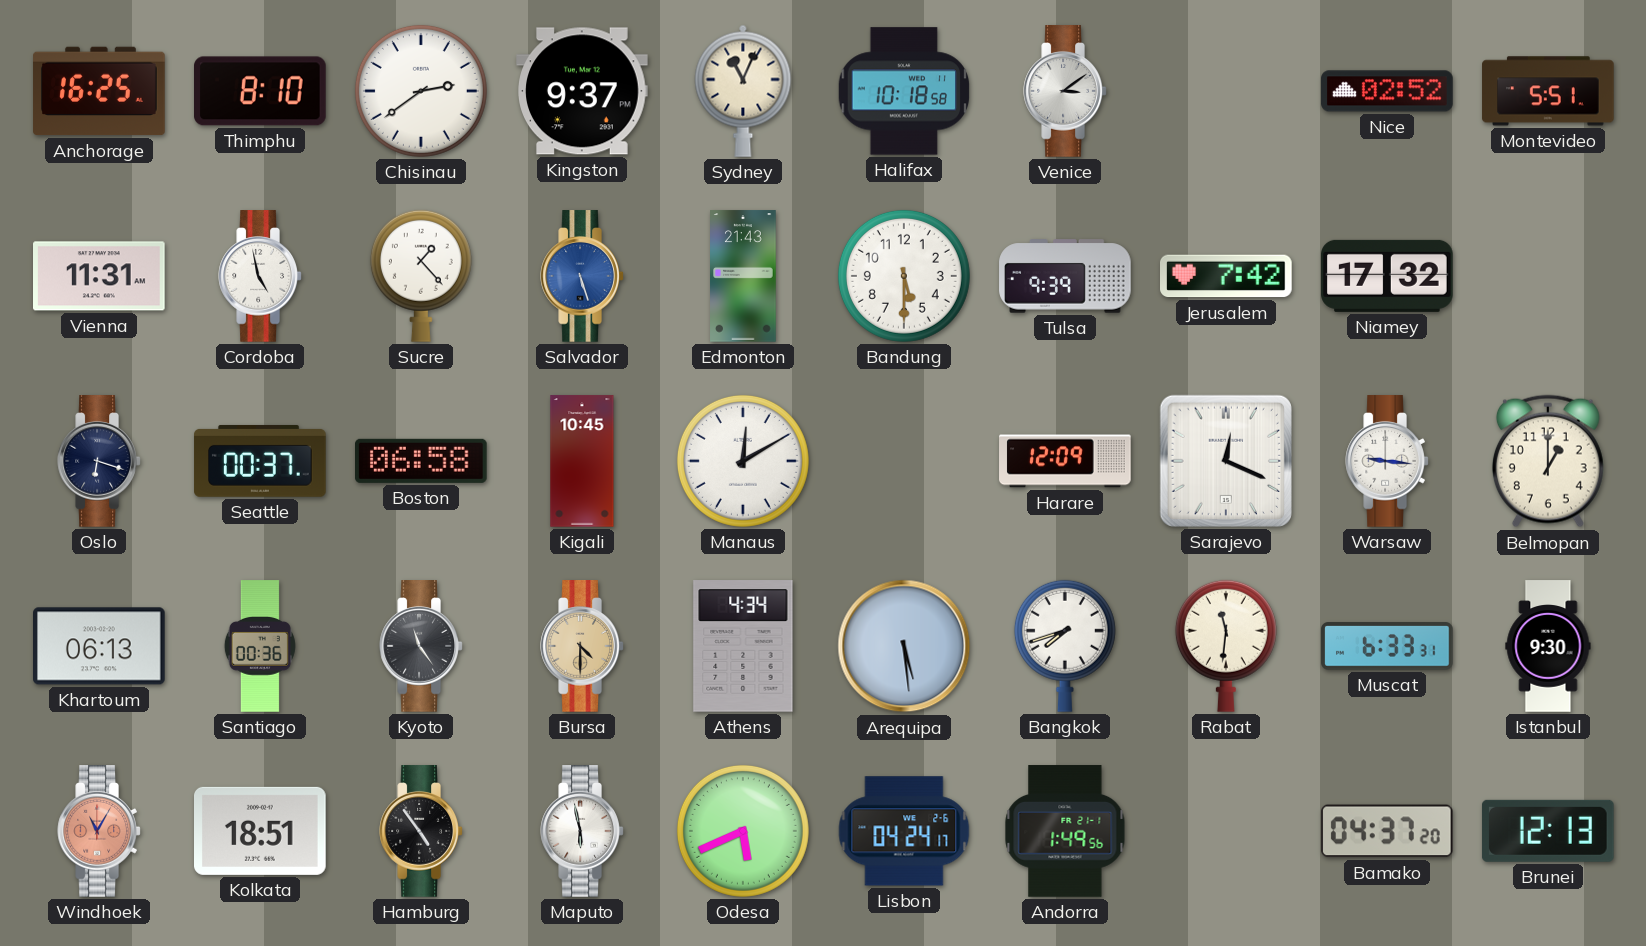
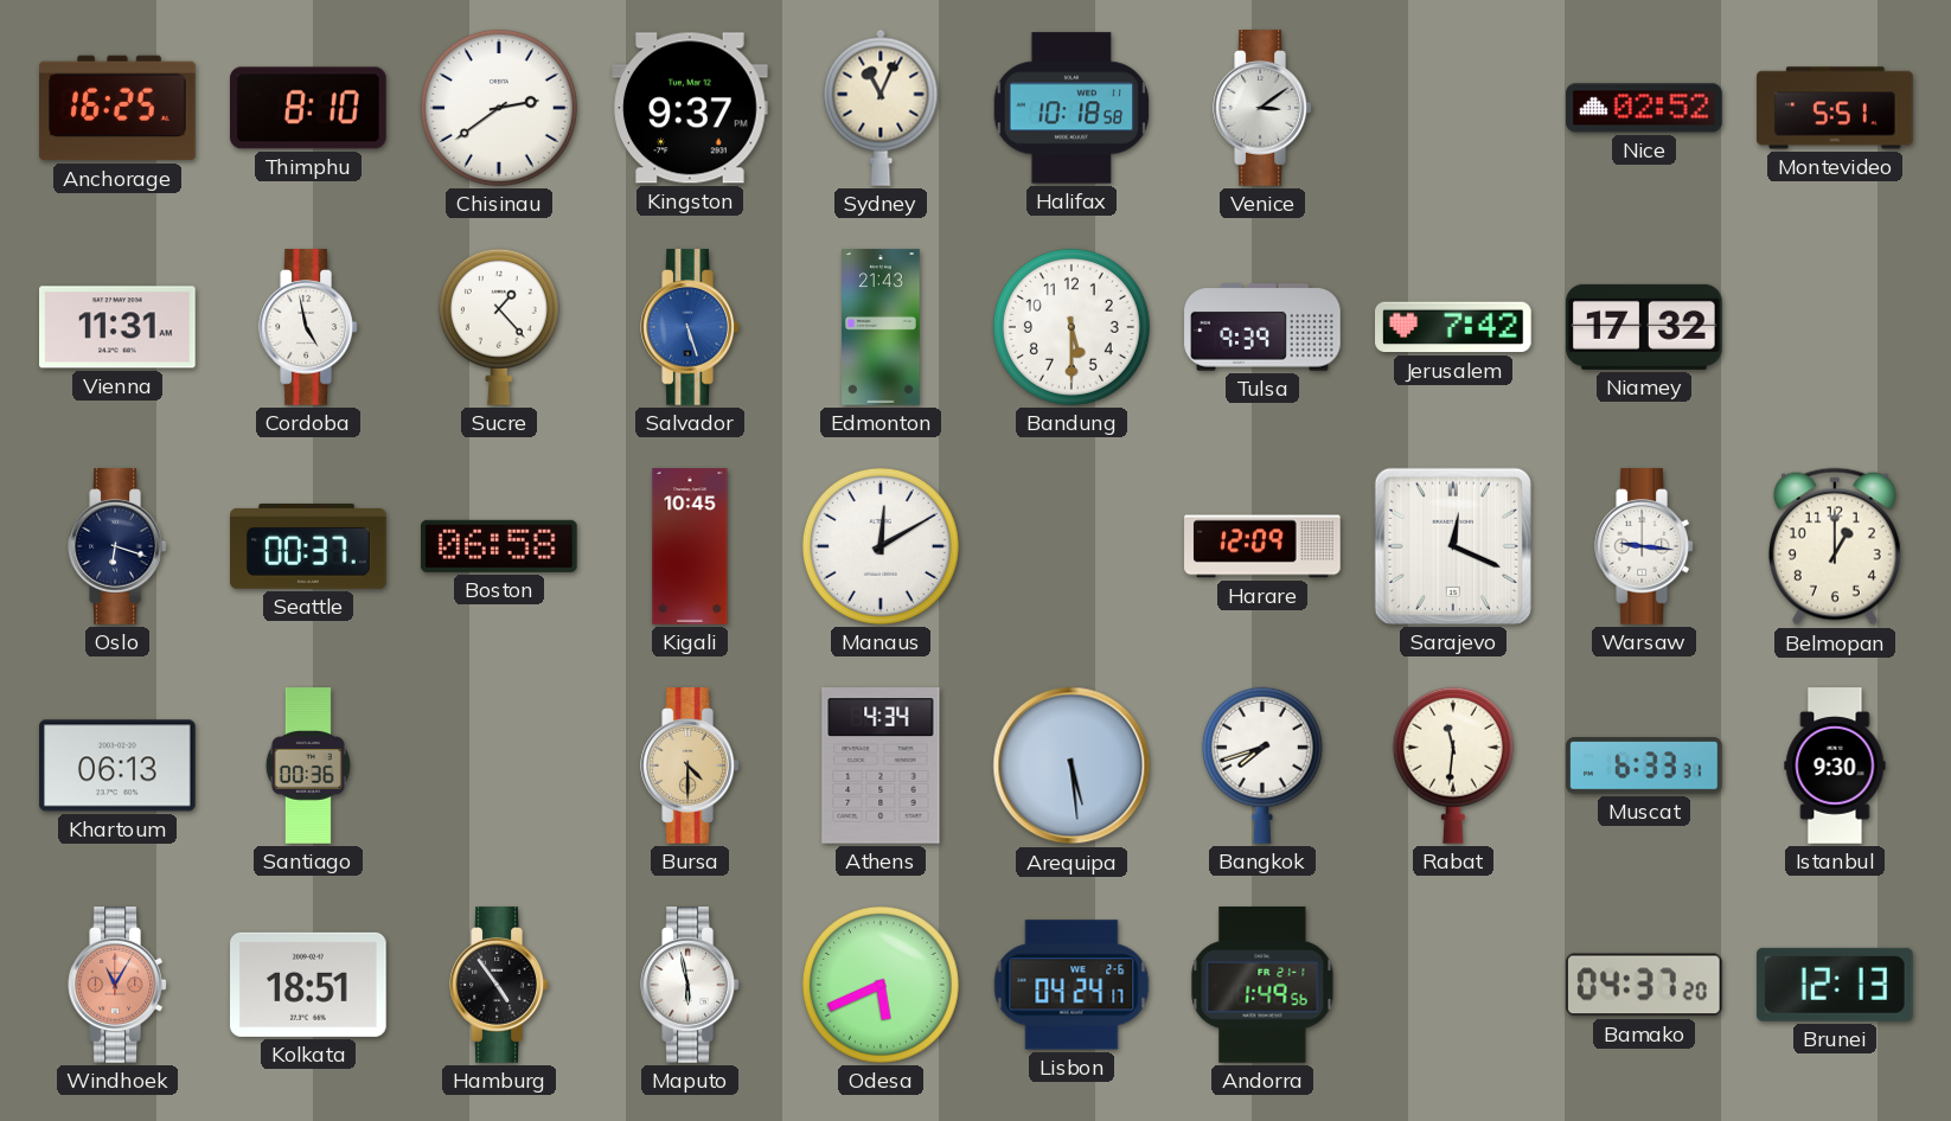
Kyoto: 11:24 -> none
